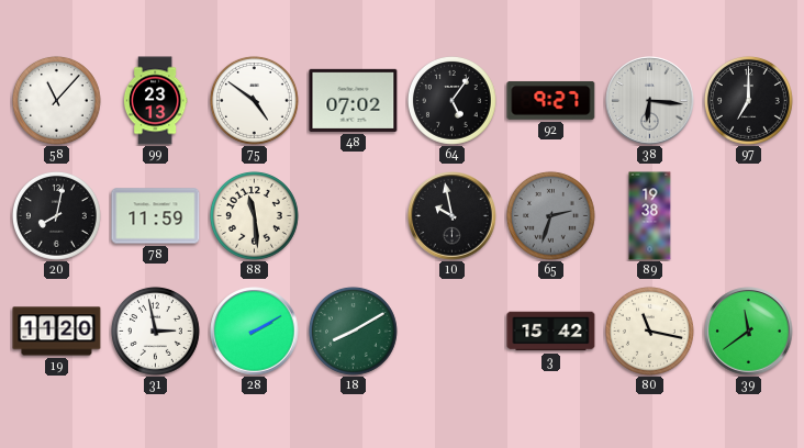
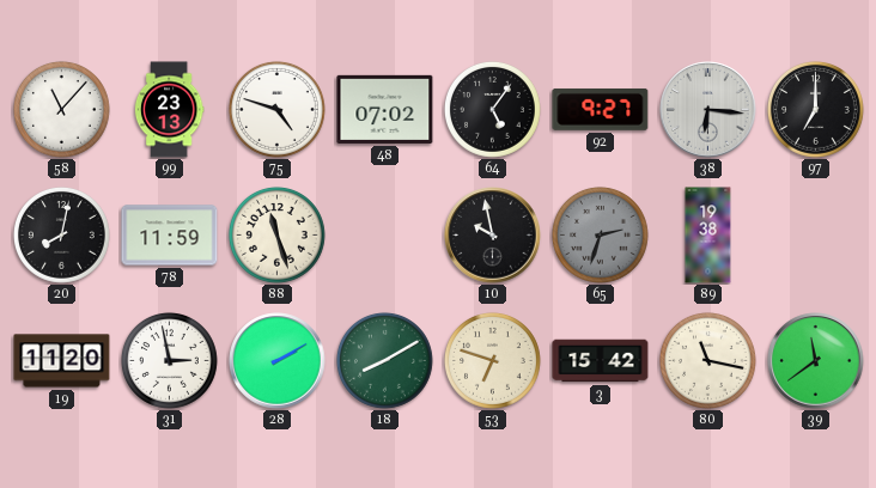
75: 4:51 -> 4:48
88: 11:29 -> 11:27
53: none -> 6:48
